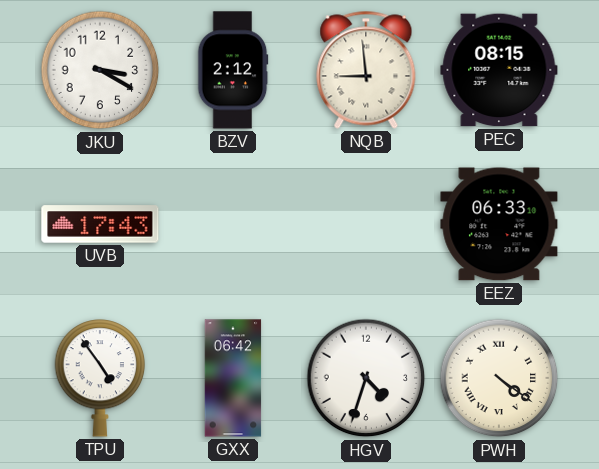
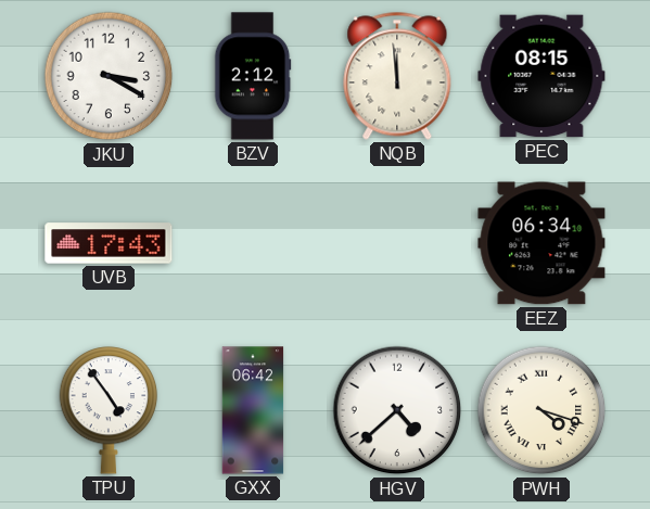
NQB: 8:59 -> 11:59
EEZ: 06:33 -> 06:34
HGV: 4:33 -> 4:38
PWH: 4:21 -> 4:18
